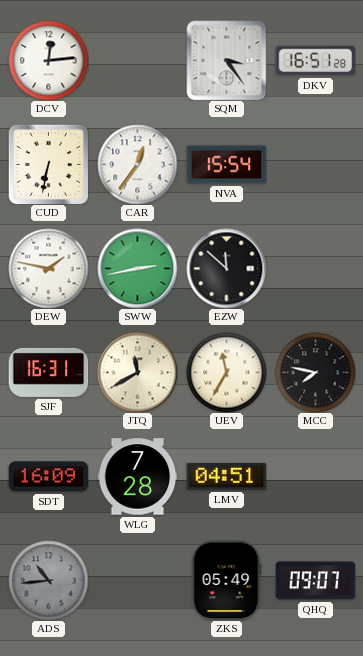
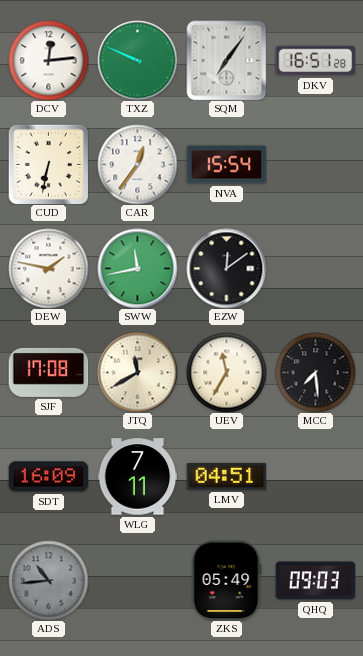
TXZ: none -> 9:49
SQM: 3:24 -> 7:06
SWW: 2:43 -> 11:43
EZW: 11:52 -> 12:09
SJF: 16:31 -> 17:08
MCC: 7:47 -> 7:29
WLG: 7:28 -> 7:11
QHQ: 09:07 -> 09:03
